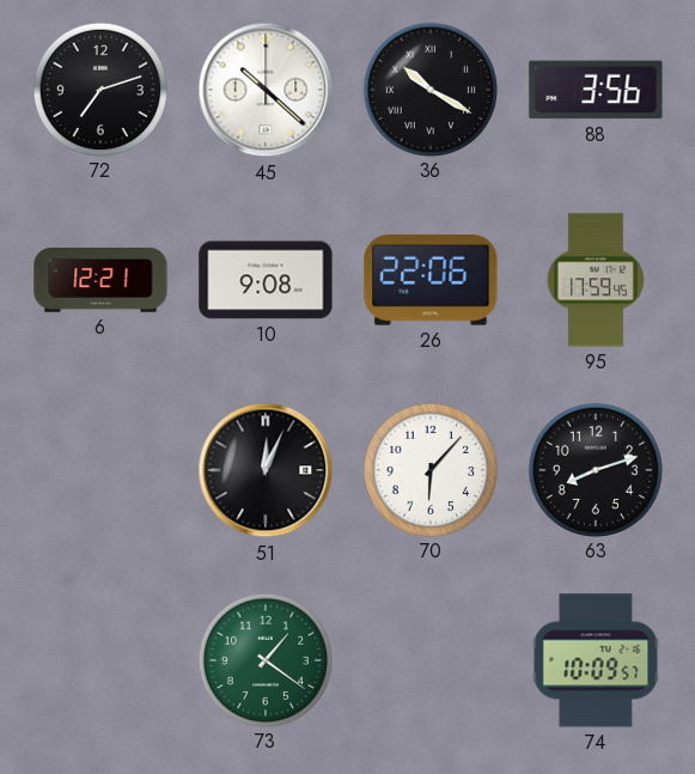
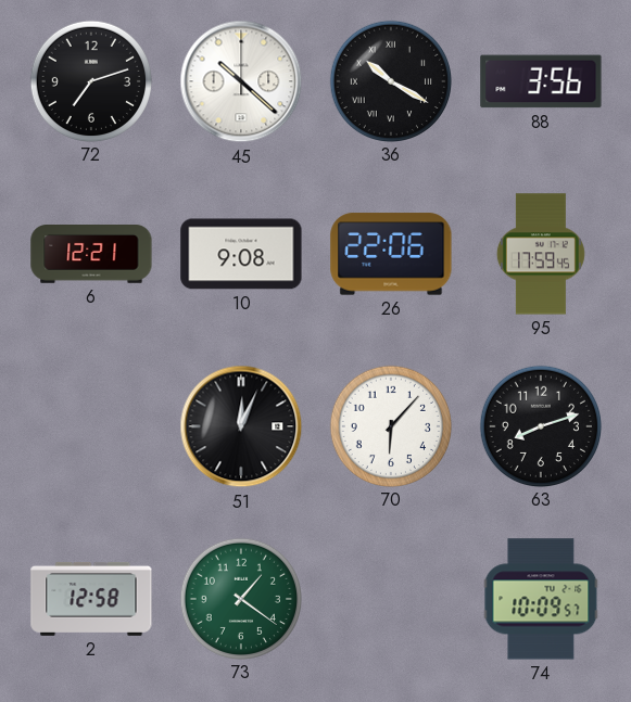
2: none -> 12:58
